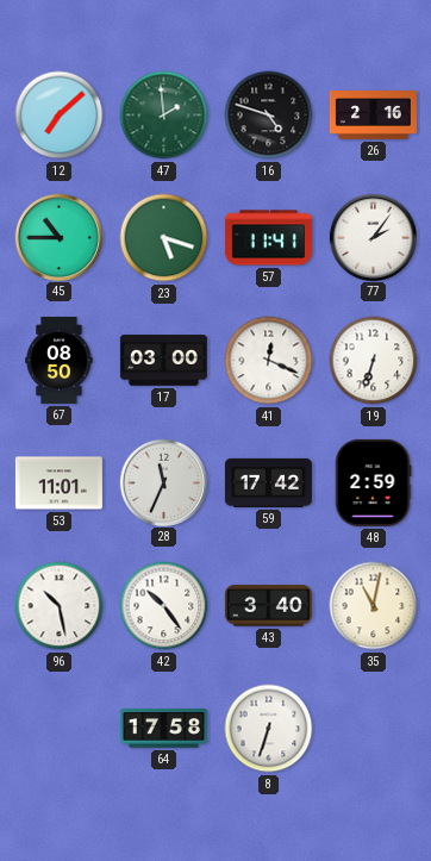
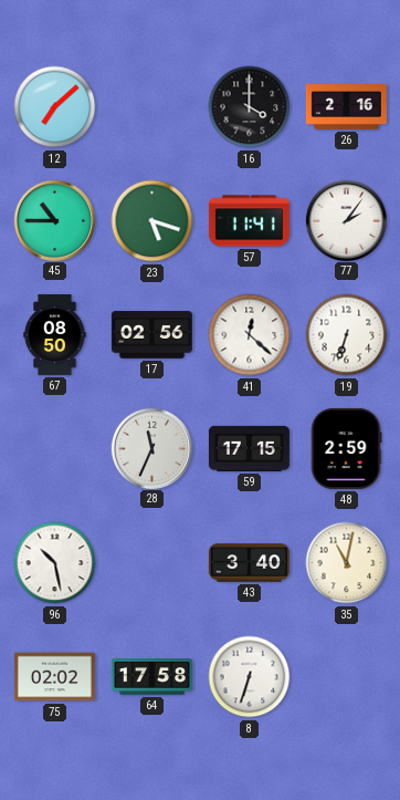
47: 1:59 -> none
16: 4:48 -> 4:00
17: 03:00 -> 02:56
41: 12:19 -> 12:22
53: 11:01 -> none
59: 17:42 -> 17:15
42: 10:24 -> none
75: none -> 02:02
